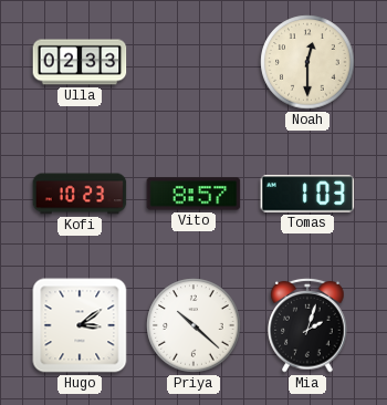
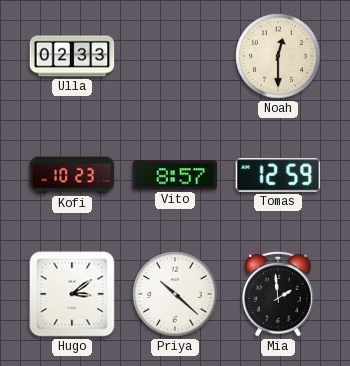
Tomas: 1:03 -> 12:59
Mia: 2:03 -> 1:59
